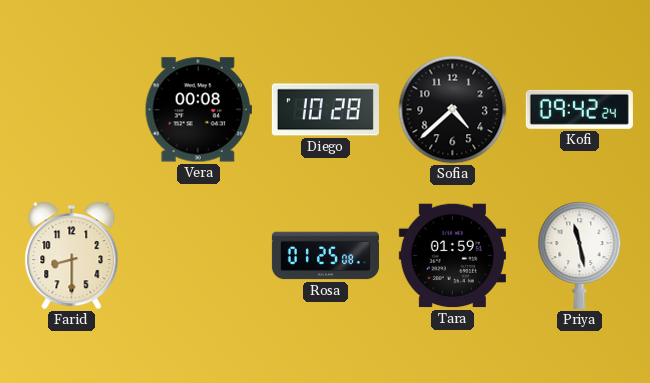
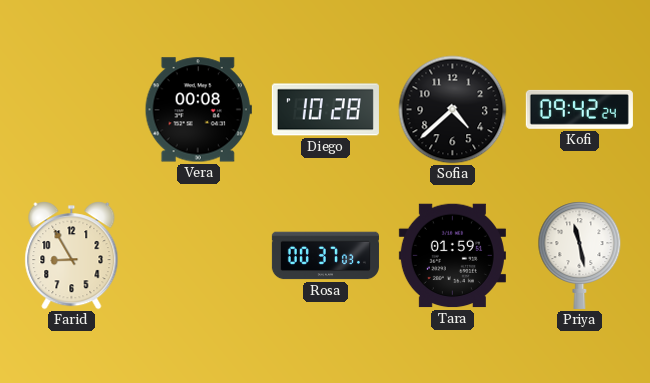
Farid: 8:30 -> 8:55
Rosa: 01:25 -> 00:37
